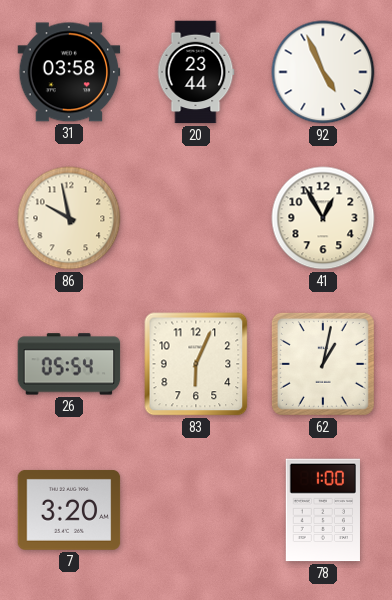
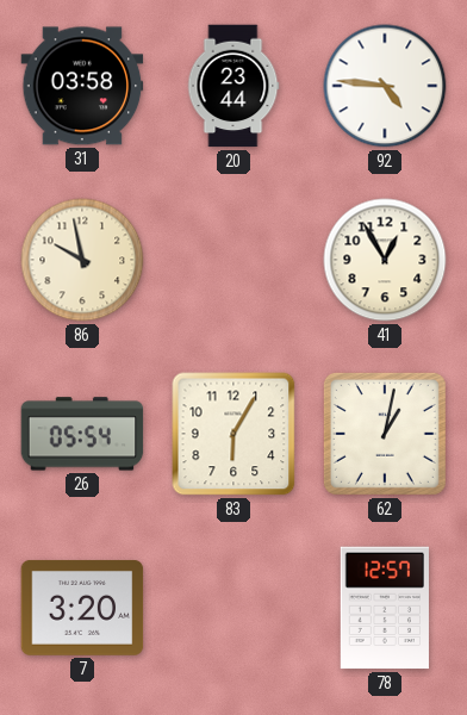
92: 4:56 -> 4:46
83: 6:04 -> 6:05
78: 1:00 -> 12:57
